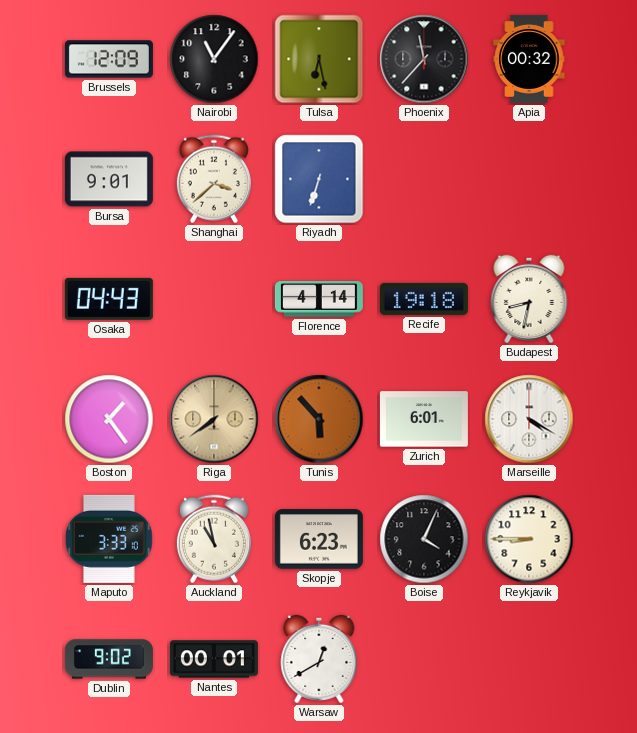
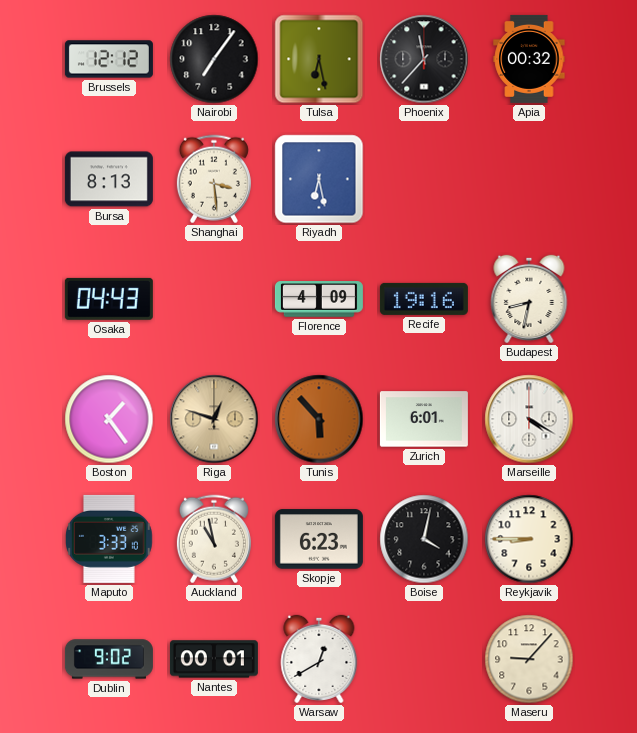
Brussels: 12:09 -> 12:12
Nairobi: 11:06 -> 7:06
Bursa: 9:01 -> 8:13
Shanghai: 3:38 -> 3:29
Riyadh: 6:33 -> 6:28
Florence: 4:14 -> 4:09
Recife: 19:18 -> 19:16
Riga: 7:39 -> 12:48
Boise: 4:04 -> 4:02
Maseru: none -> 9:07
